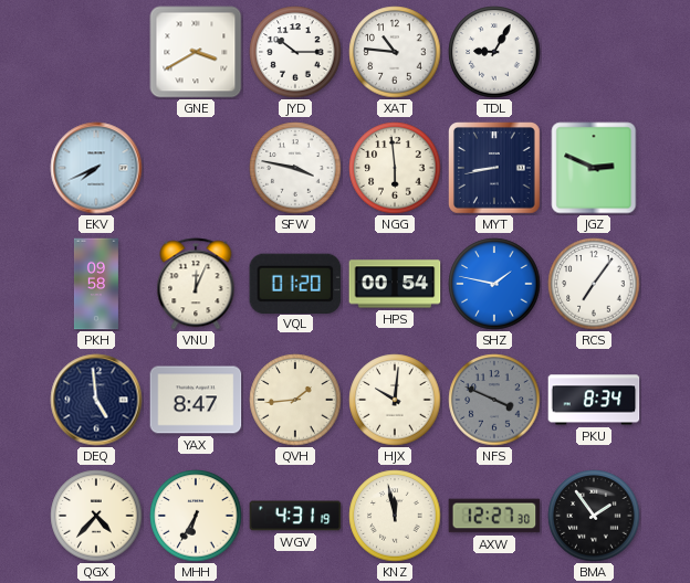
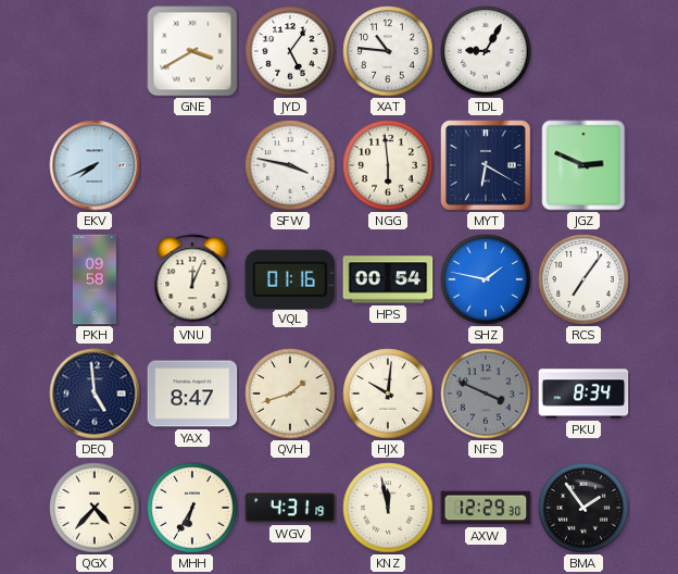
JYD: 10:15 -> 5:06
MYT: 8:43 -> 6:20
VQL: 01:20 -> 01:16
QVH: 1:44 -> 1:42
AXW: 12:27 -> 12:29
